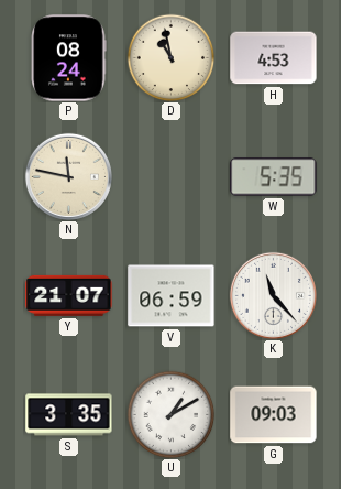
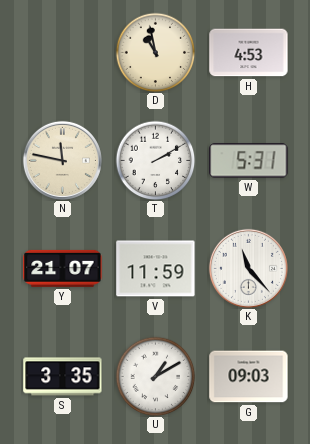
P: 08:24 -> none
T: none -> 2:10
W: 5:35 -> 5:31
V: 06:59 -> 11:59
